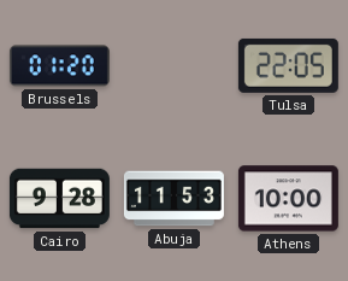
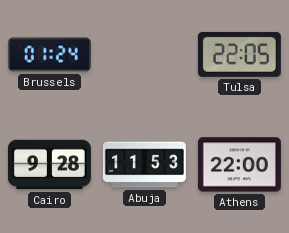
Brussels: 01:20 -> 01:24
Athens: 10:00 -> 22:00
